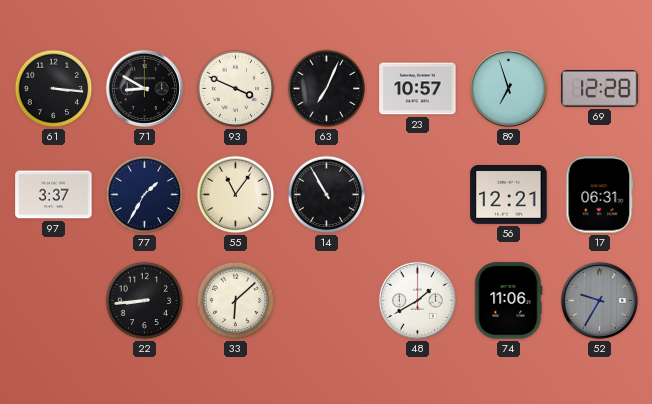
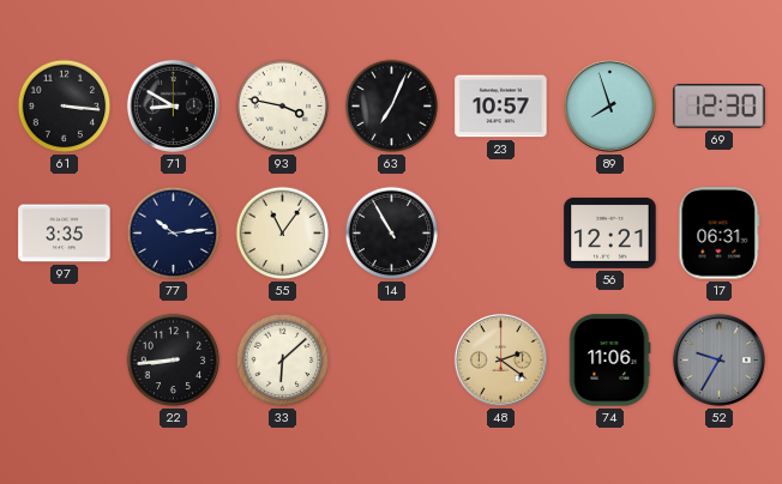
93: 3:49 -> 3:47
89: 6:57 -> 7:57
69: 12:28 -> 12:30
97: 3:37 -> 3:35
77: 1:35 -> 10:14
48: 1:40 -> 2:21
48 dial: white -> champagne
